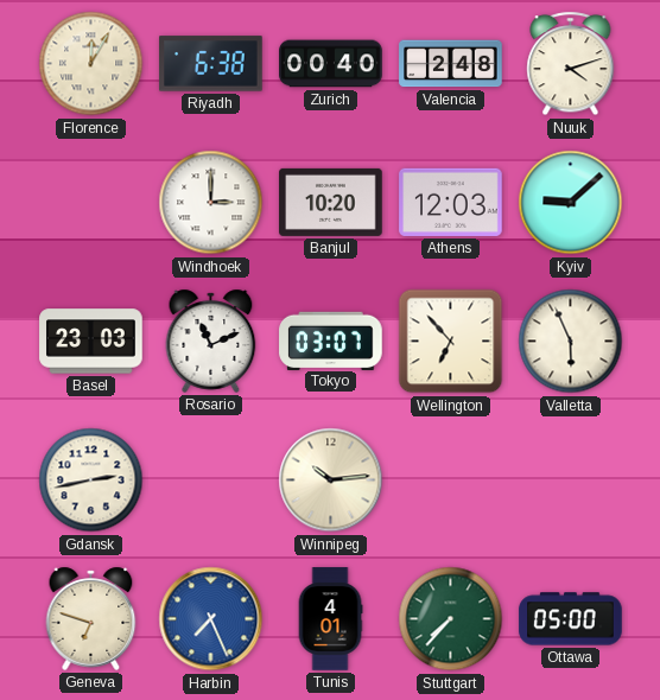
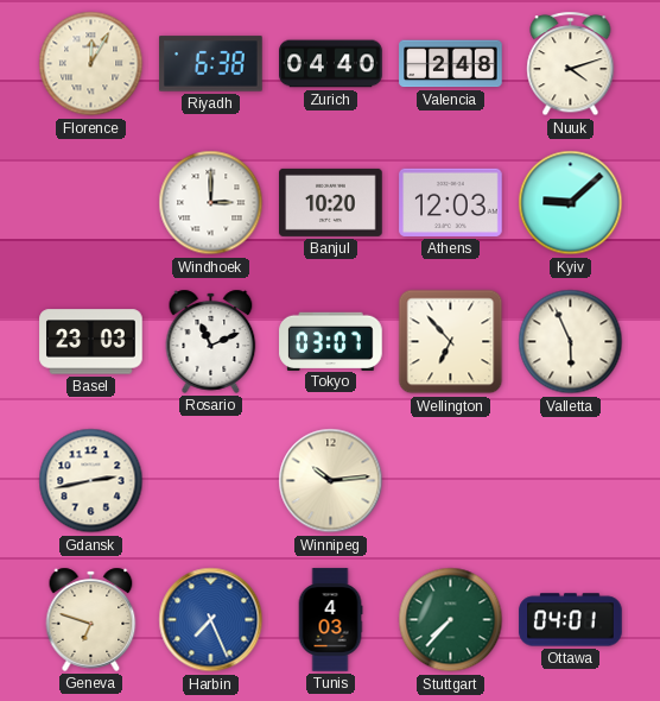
Zurich: 00:40 -> 04:40
Tunis: 4:01 -> 4:03
Ottawa: 05:00 -> 04:01
